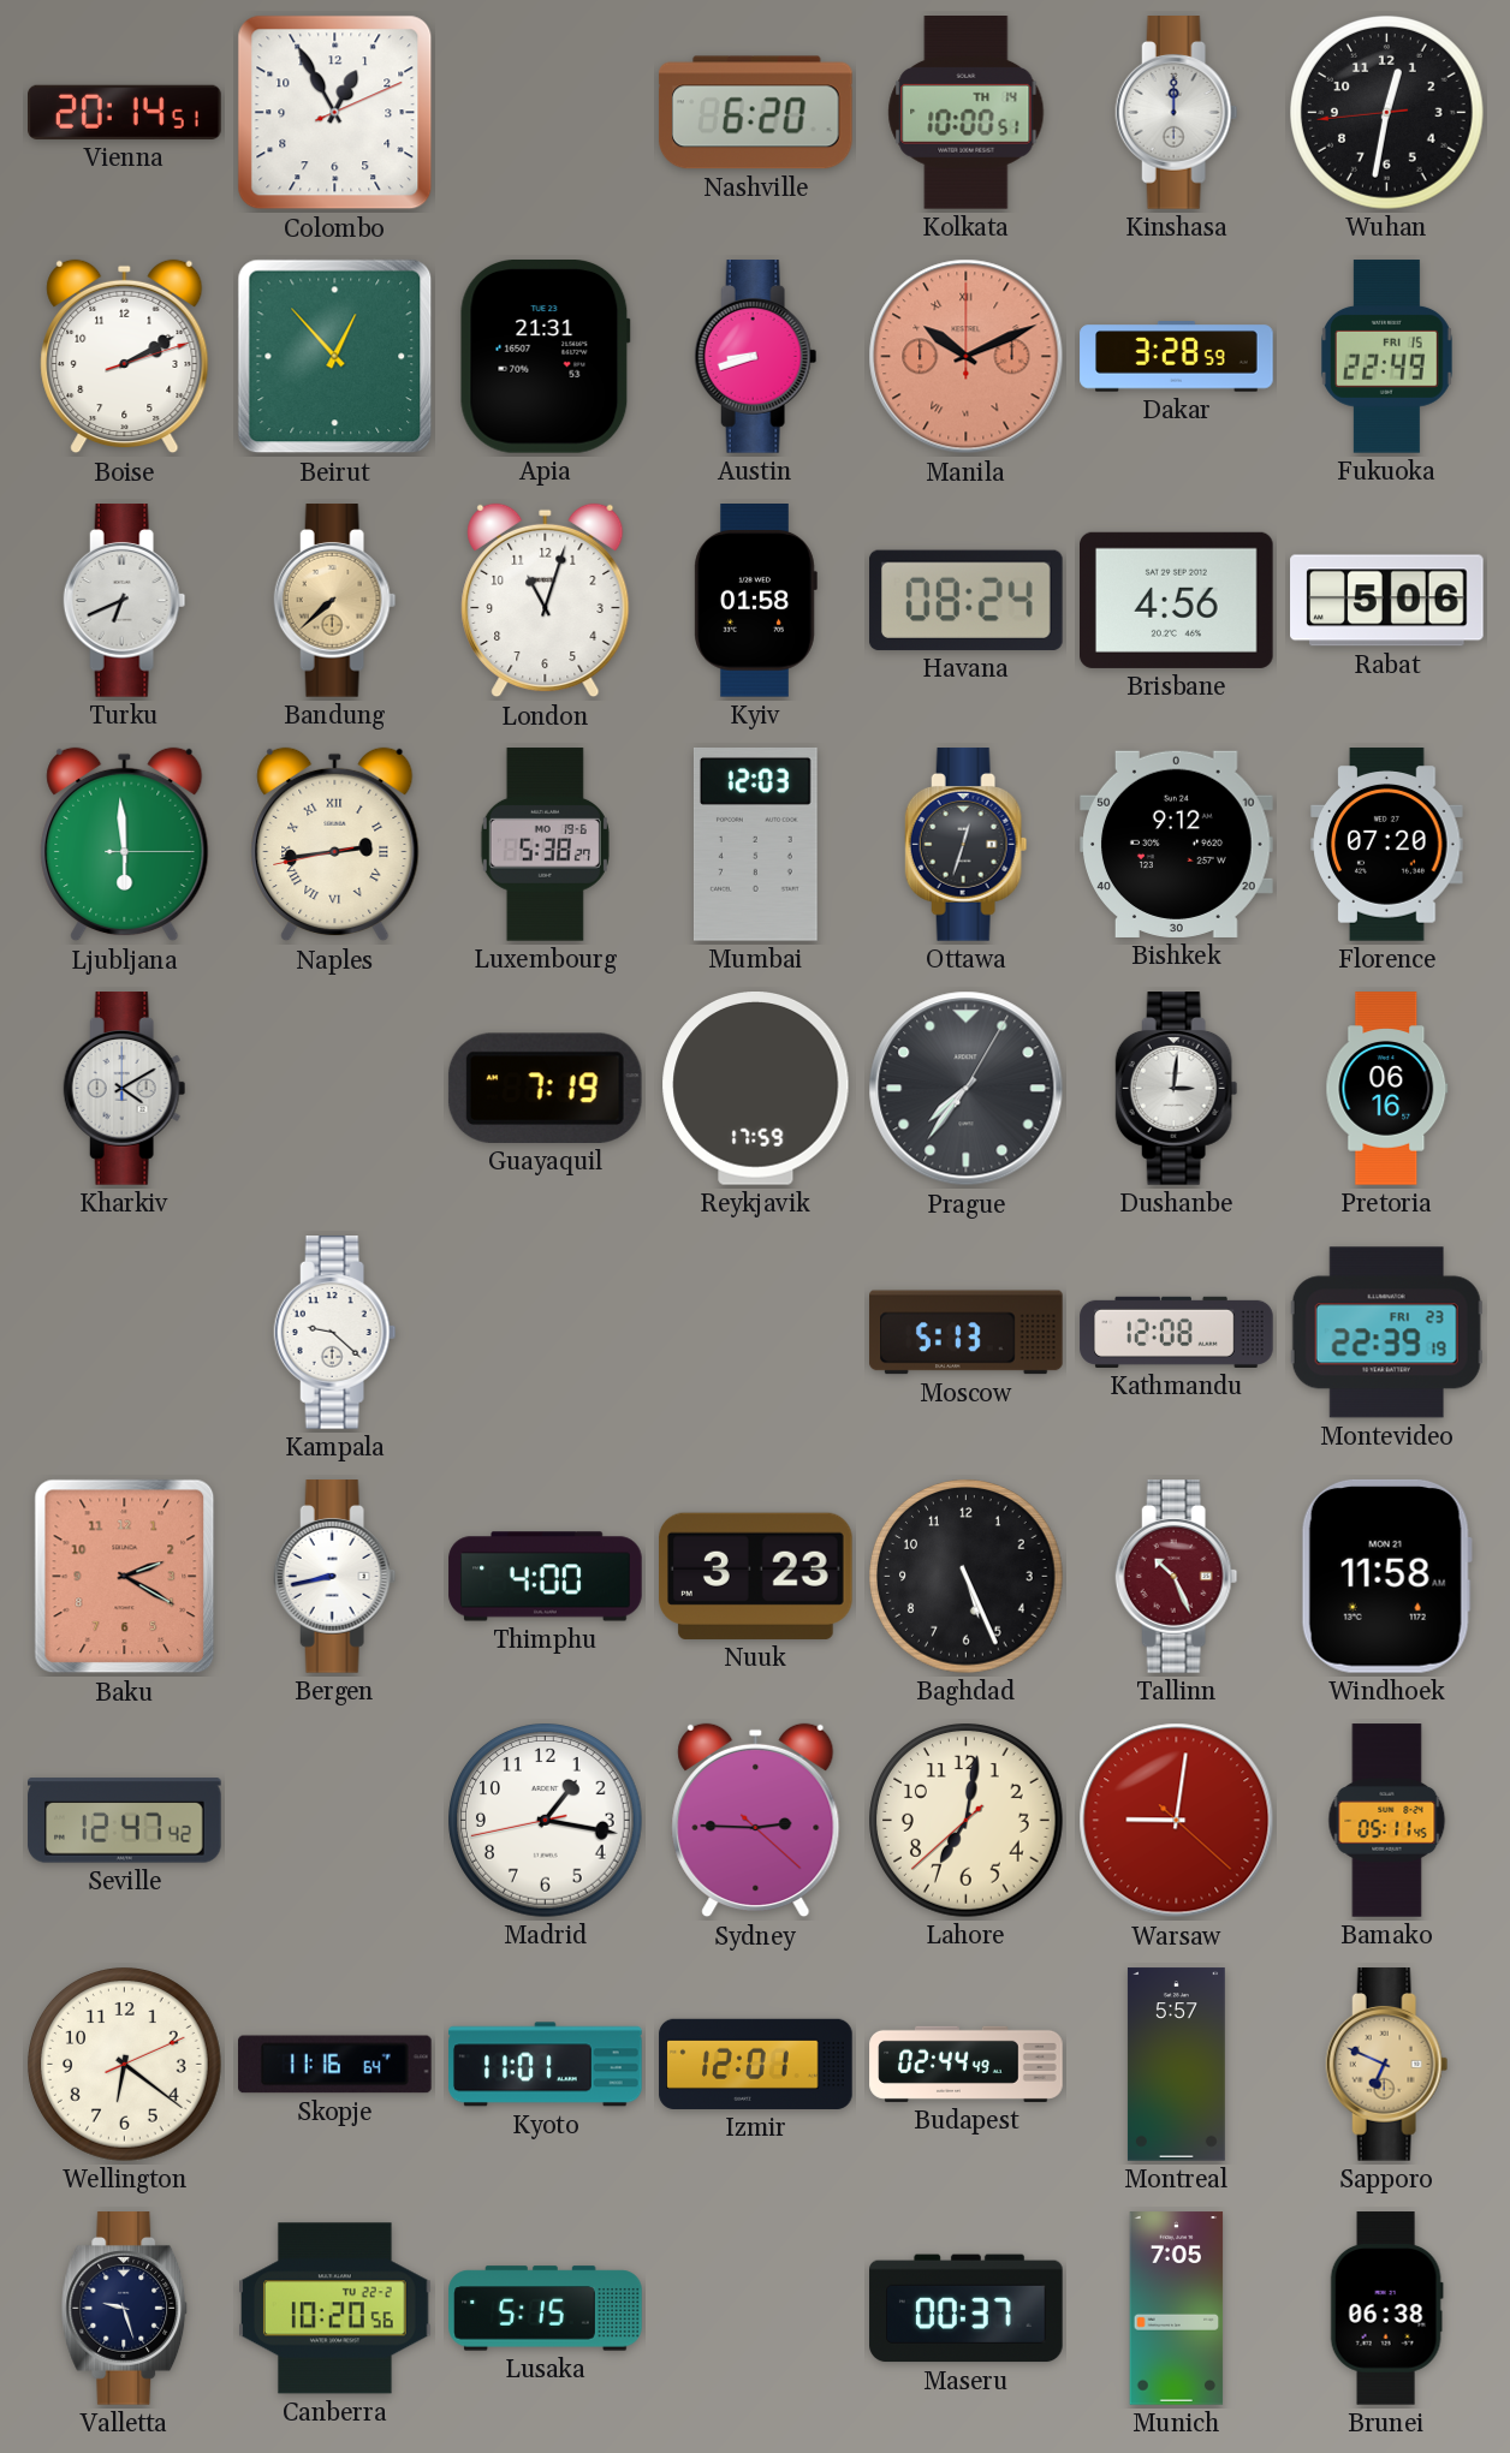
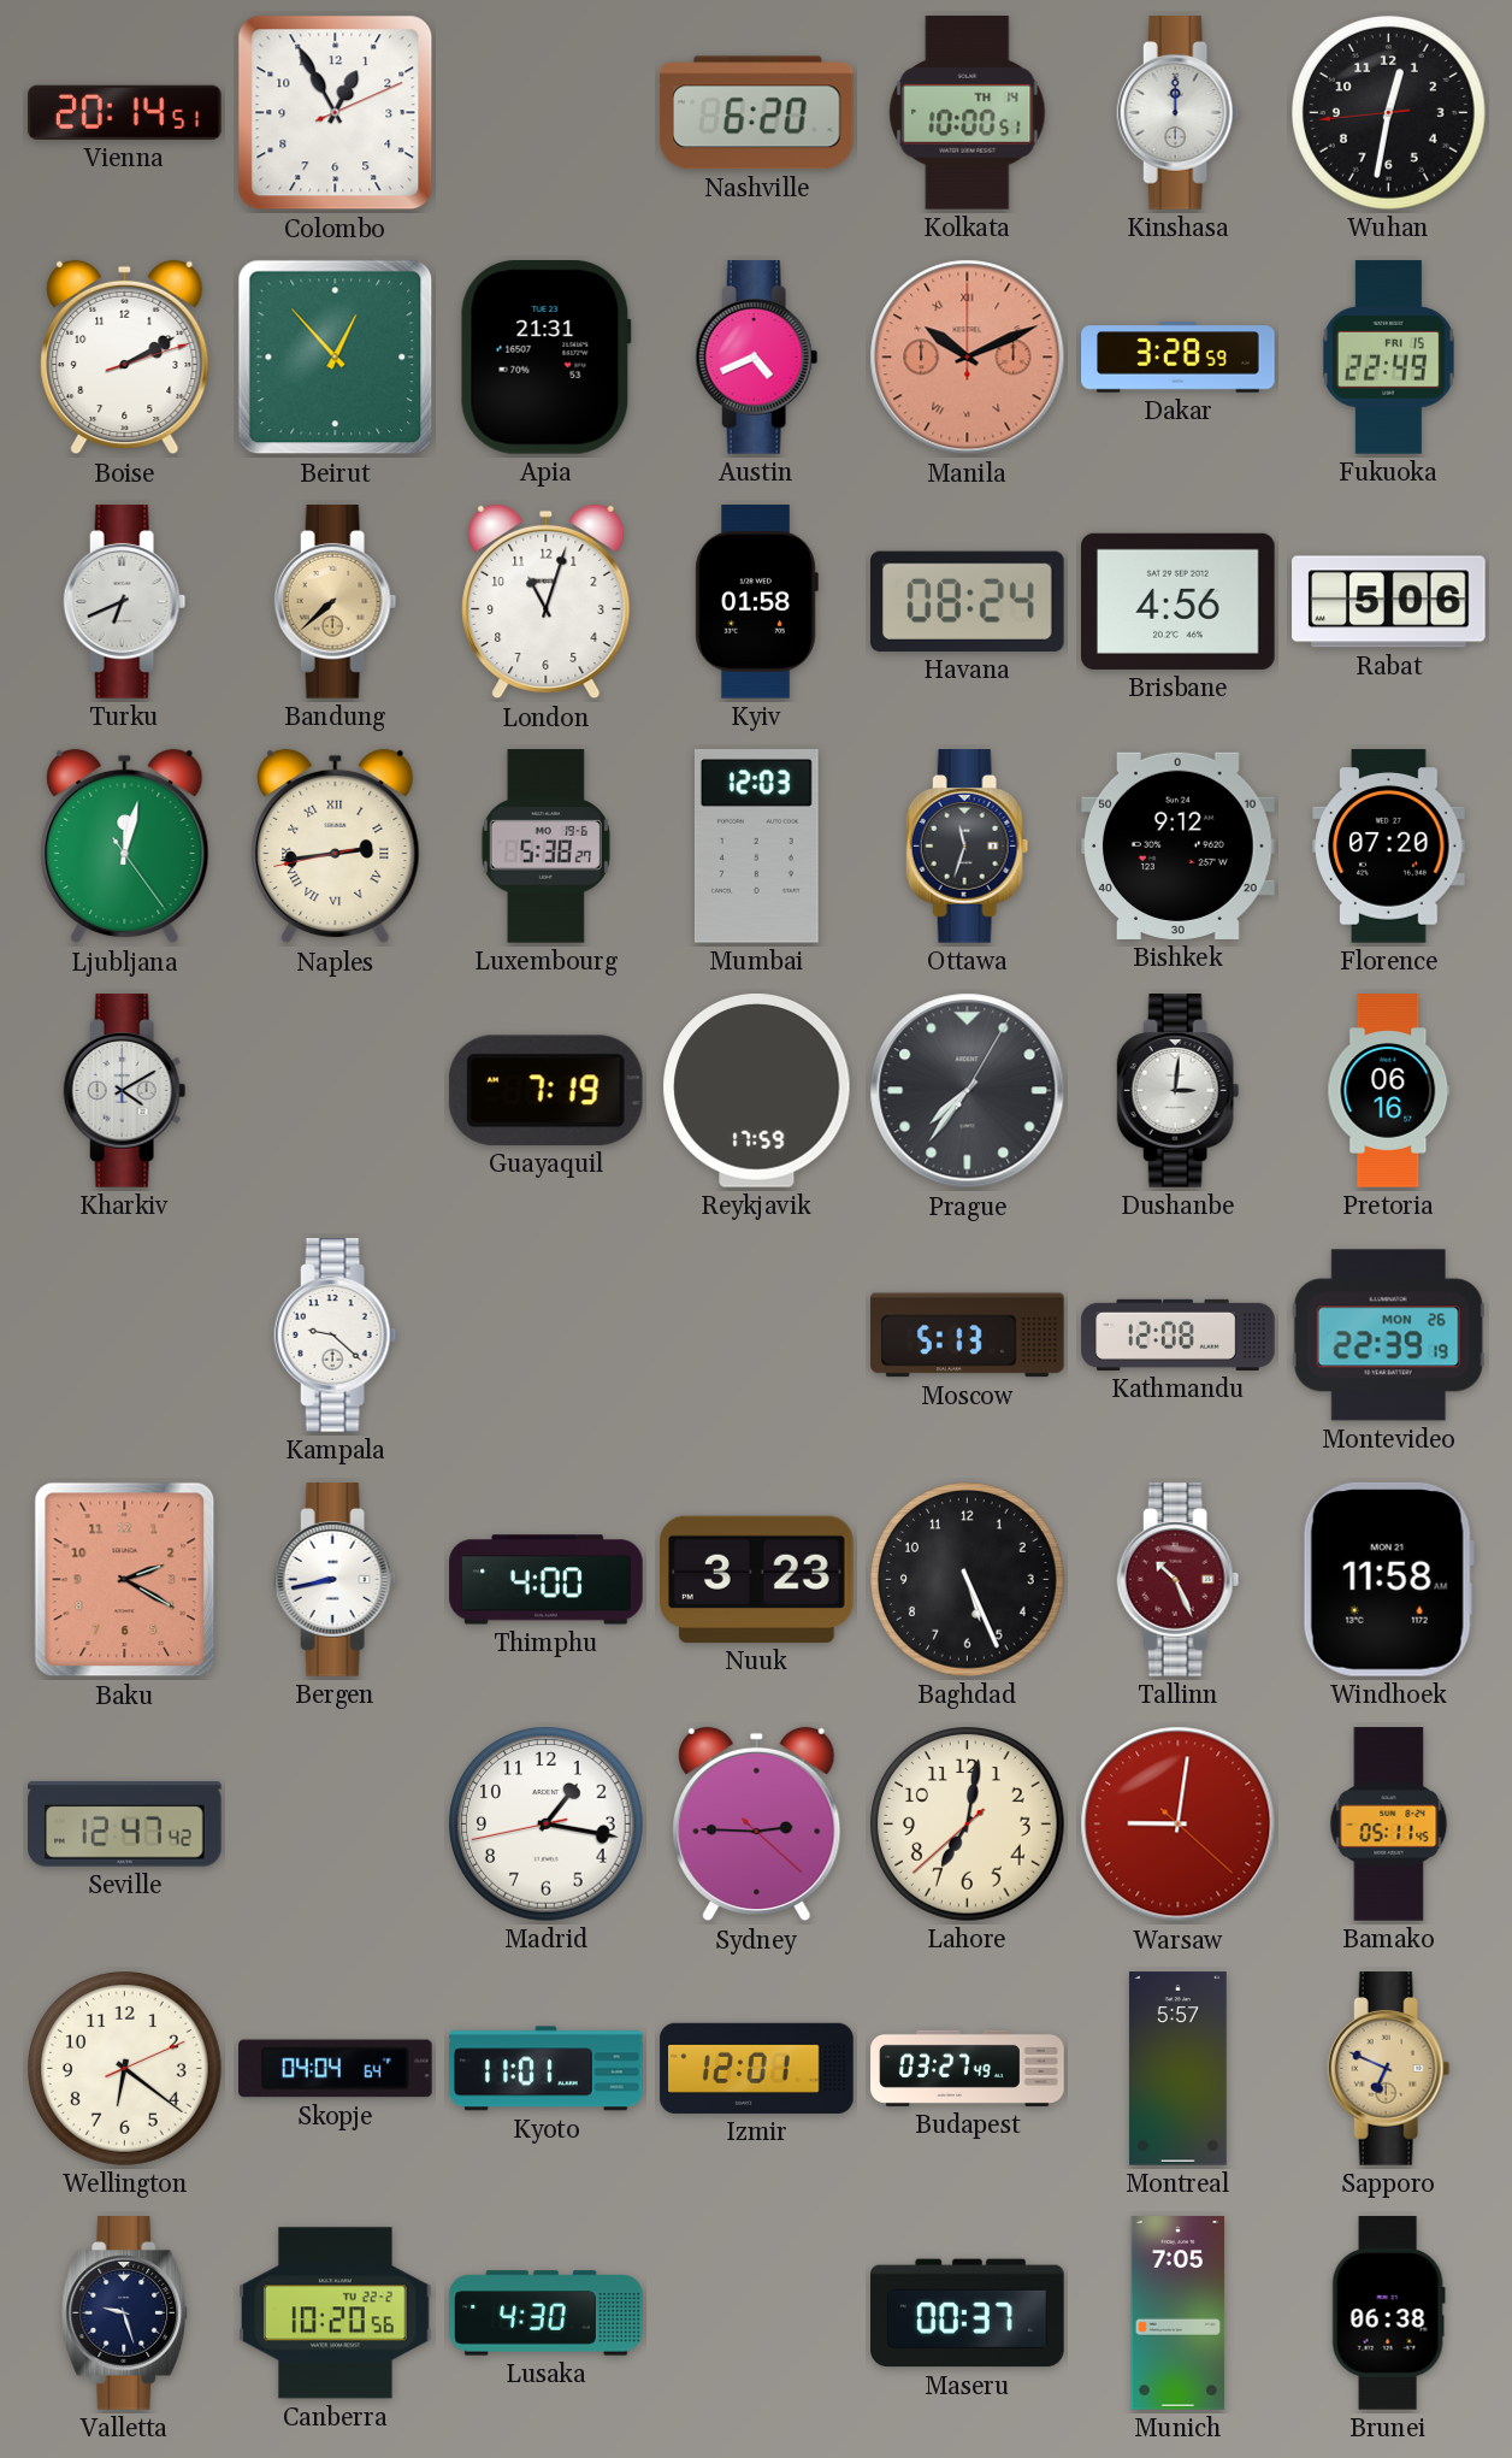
Austin: 8:42 -> 4:41
Ljubljana: 5:59 -> 12:02
Ottawa: 12:33 -> 11:33
Montevideo date: FRI 23 -> MON 26
Skopje: 11:16 -> 04:04
Budapest: 02:44 -> 03:27
Lusaka: 5:15 -> 4:30
